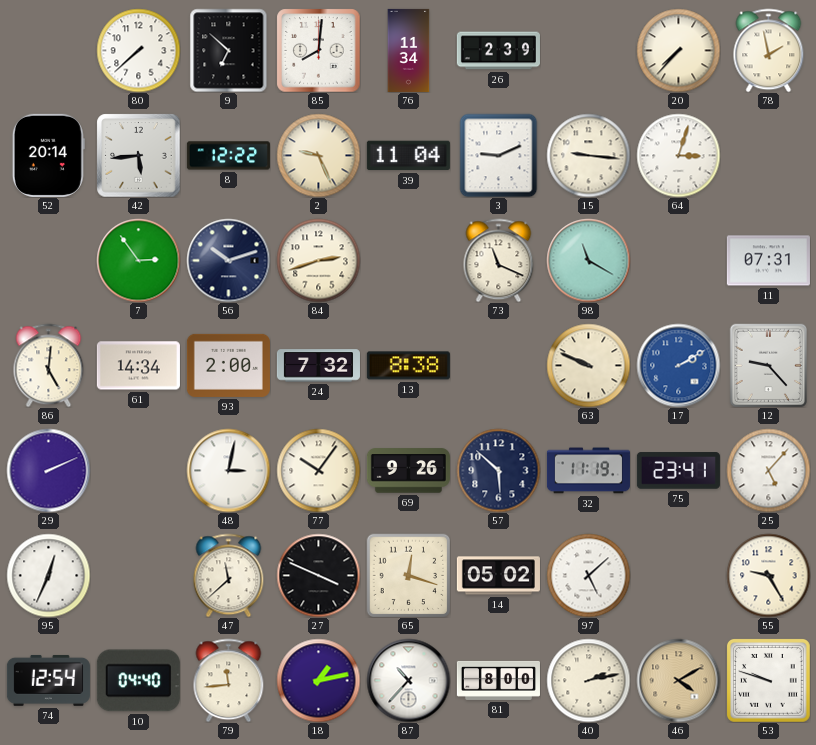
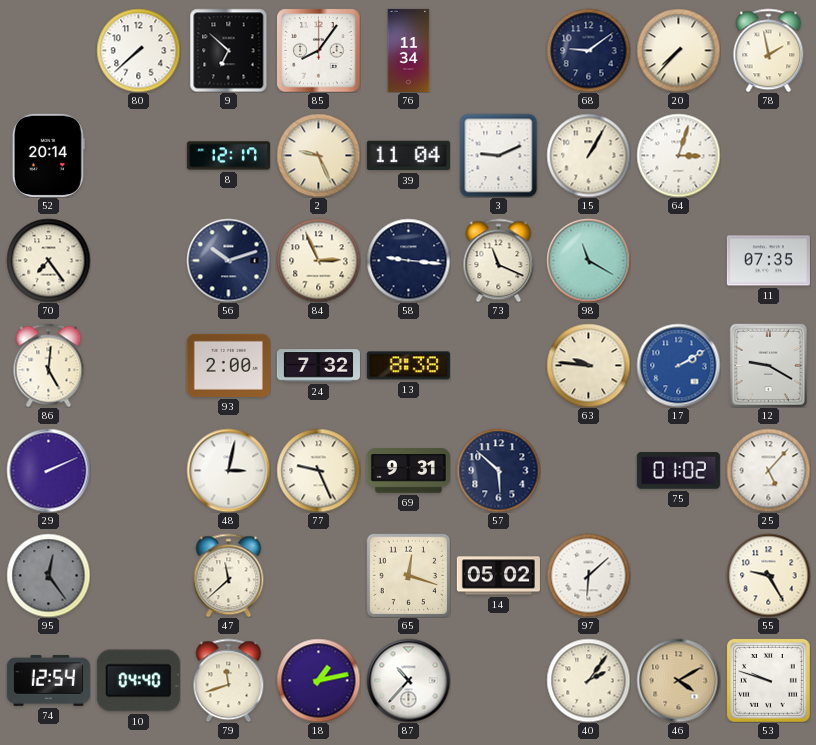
85: 8:01 -> 8:06
26: 2:39 -> none
68: none -> 9:09
42: 5:44 -> none
8: 12:22 -> 12:17
15: 9:16 -> 1:05
70: none -> 7:24
7: 2:54 -> none
84: 2:42 -> 2:56
58: none -> 9:16
11: 07:31 -> 07:35
61: 14:34 -> none
63: 9:49 -> 9:46
12: 9:23 -> 9:20
77: 10:06 -> 9:26
69: 9:26 -> 9:31
32: 11:19 -> none
75: 23:41 -> 01:02
95: 12:34 -> 12:24
95 dial: white -> grey
27: 3:49 -> none
97: 5:08 -> 6:08
79: 11:44 -> 11:42
81: 8:00 -> none
40: 2:13 -> 2:06
